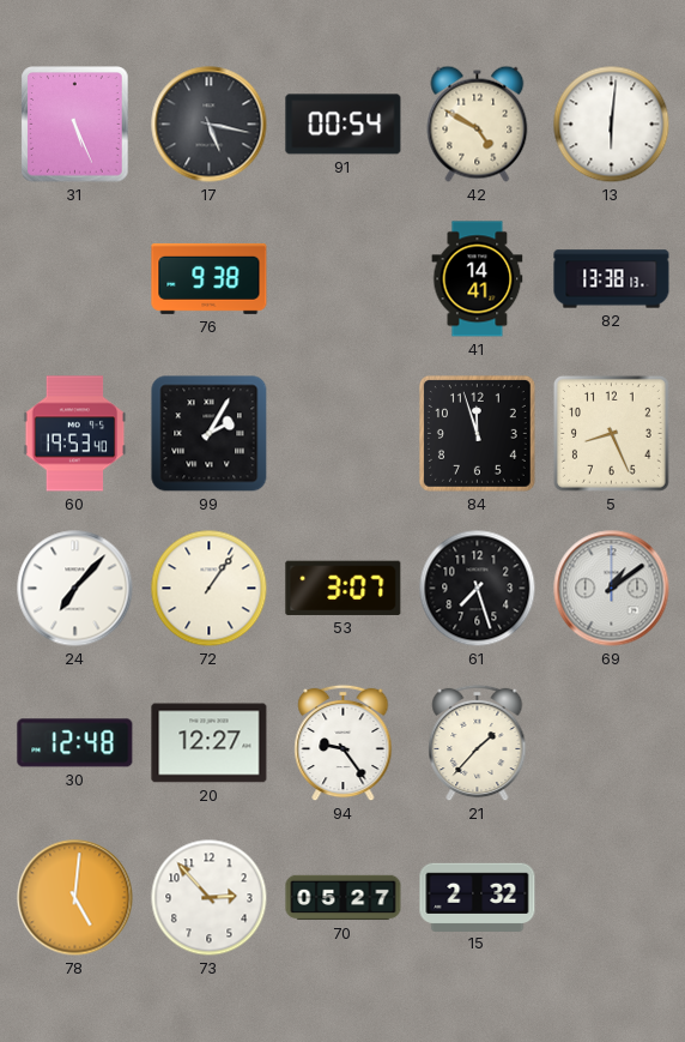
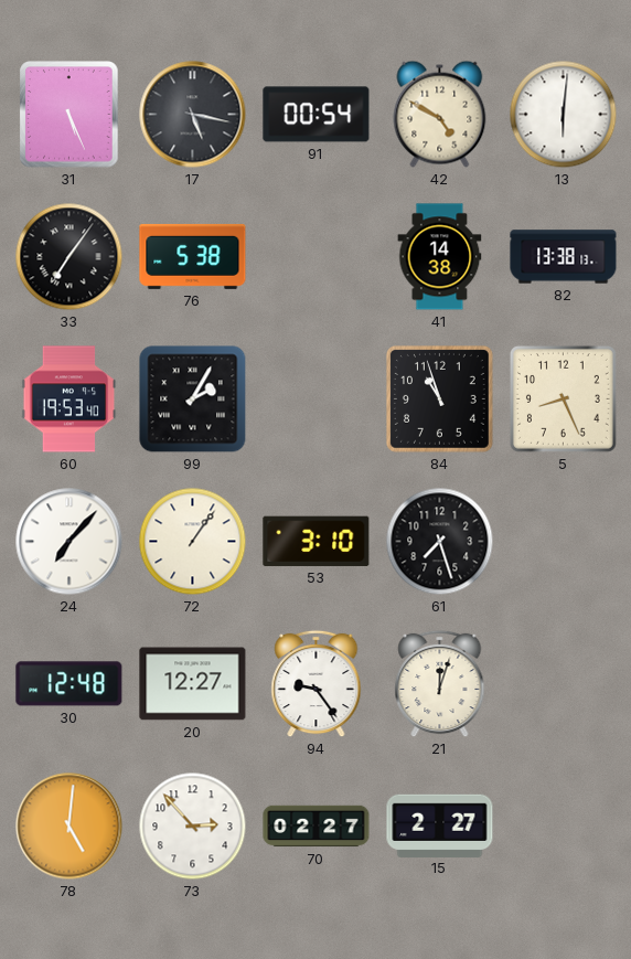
33: none -> 7:06
76: 9:38 -> 5:38
41: 14:41 -> 14:38
84: 11:57 -> 10:57
53: 3:07 -> 3:10
69: 1:09 -> none
21: 1:37 -> 12:03
70: 05:27 -> 02:27
15: 2:32 -> 2:27
